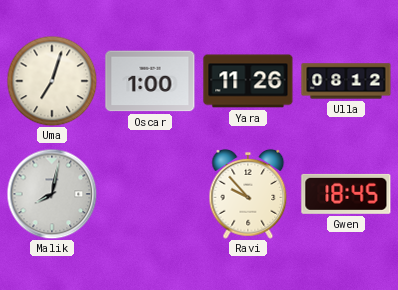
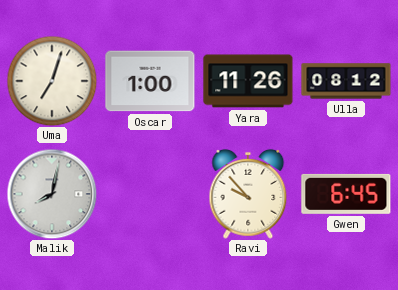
Gwen: 18:45 -> 6:45
